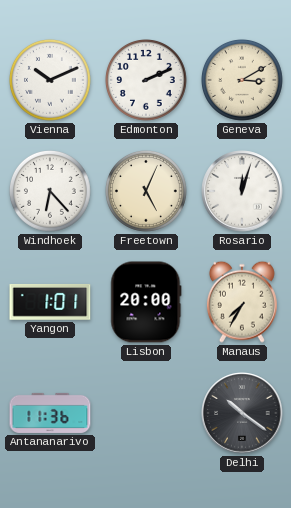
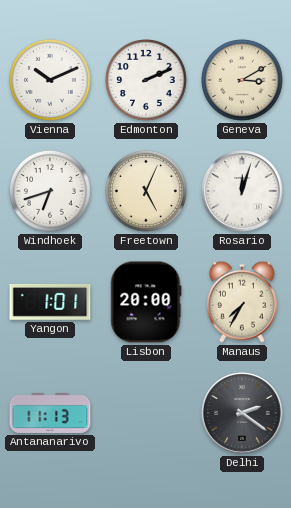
Windhoek: 6:23 -> 6:42
Antananarivo: 11:36 -> 11:13
Delhi: 10:21 -> 2:21
